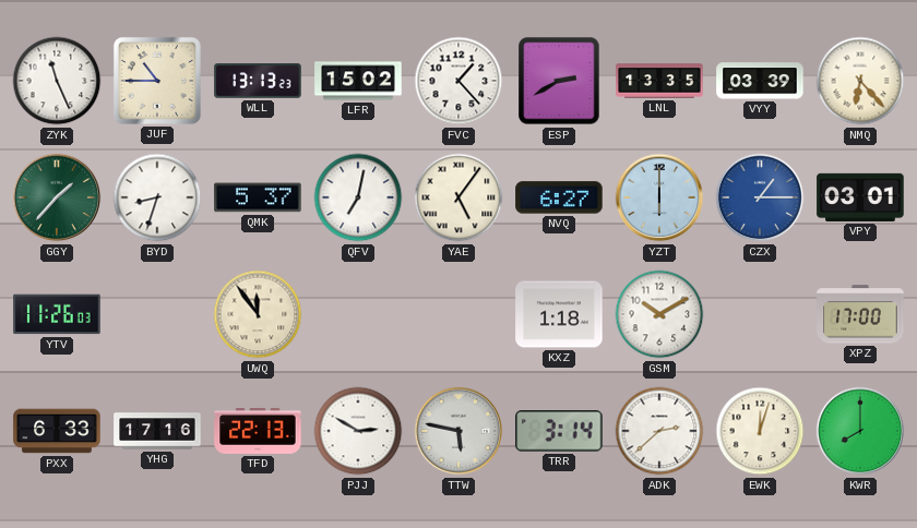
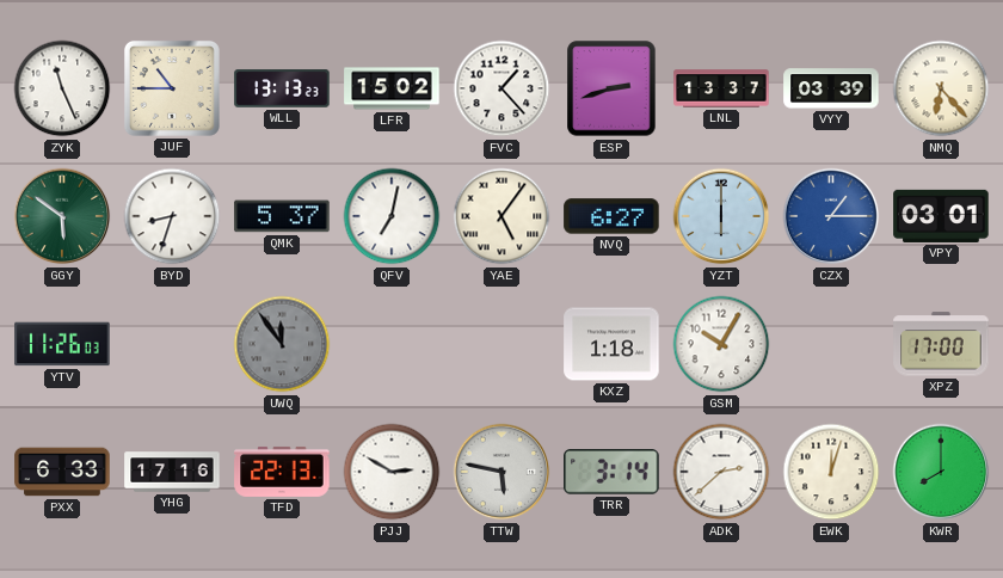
ESP: 2:40 -> 2:42
LNL: 13:35 -> 13:37
GGY: 1:37 -> 5:51
UWQ dial: cream -> grey
GSM: 10:10 -> 10:05
